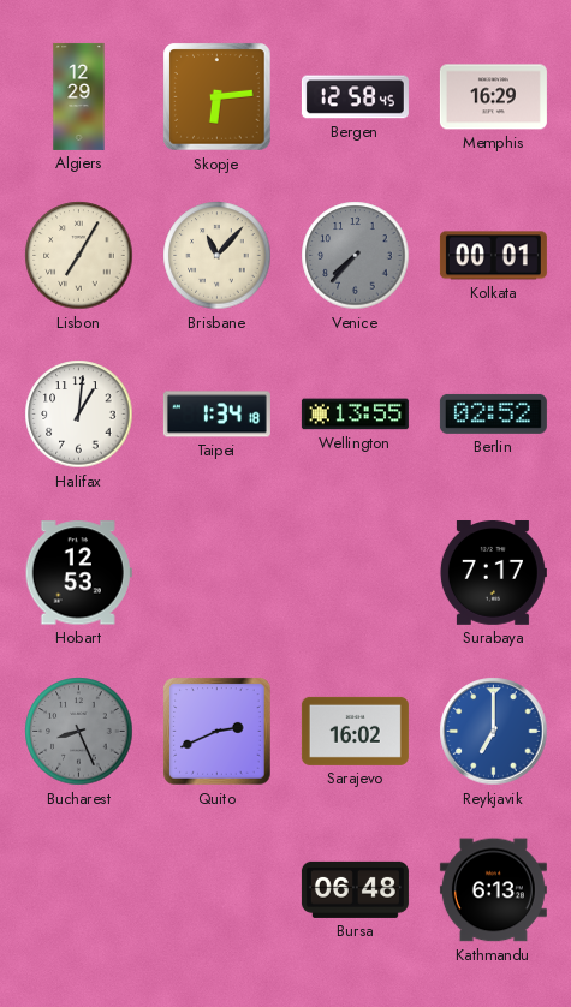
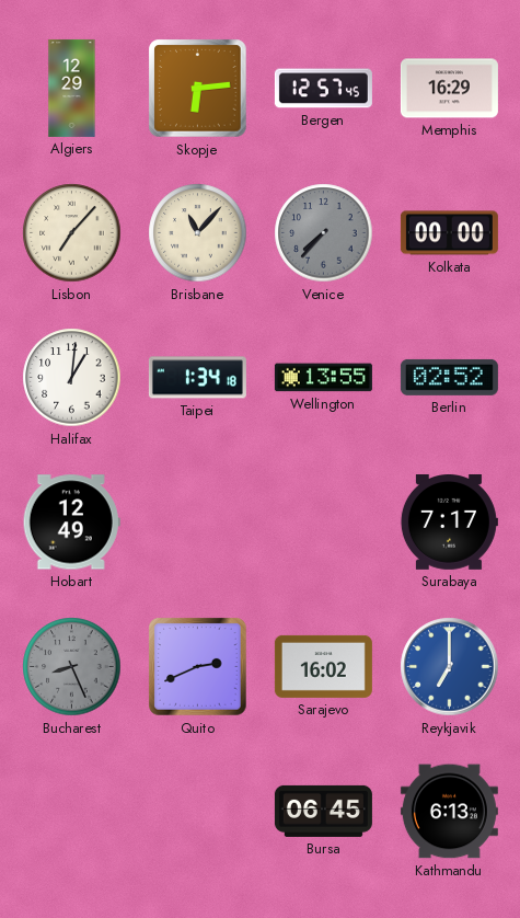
Bergen: 12:58 -> 12:57
Lisbon: 7:05 -> 7:07
Kolkata: 00:01 -> 00:00
Hobart: 12:53 -> 12:49
Bursa: 06:48 -> 06:45
